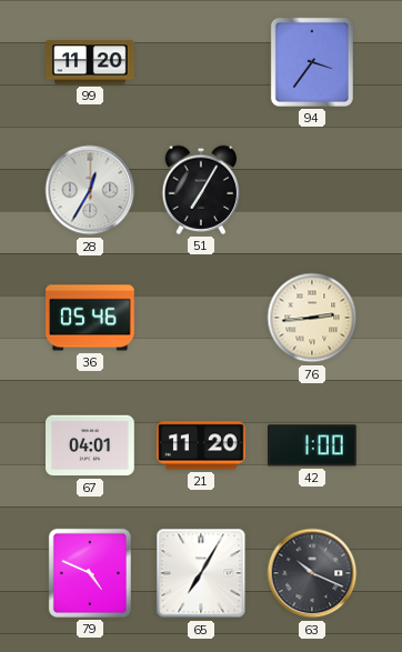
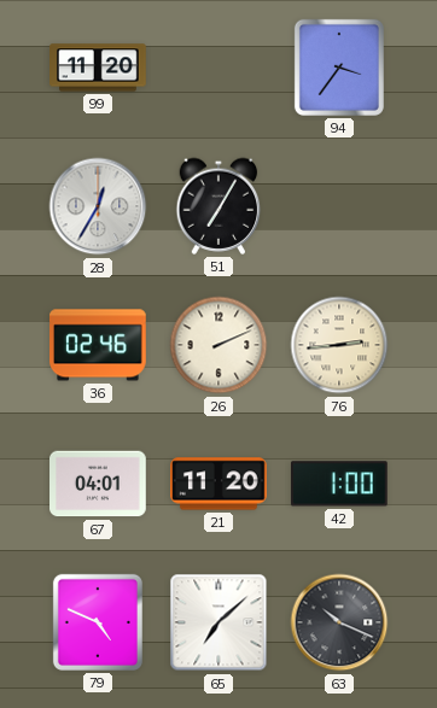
36: 05:46 -> 02:46
26: none -> 2:11
65: 7:05 -> 7:08
